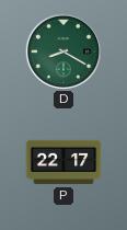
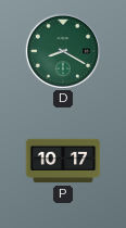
P: 22:17 -> 10:17
